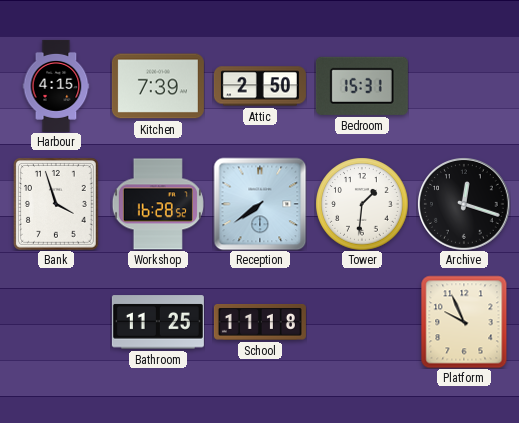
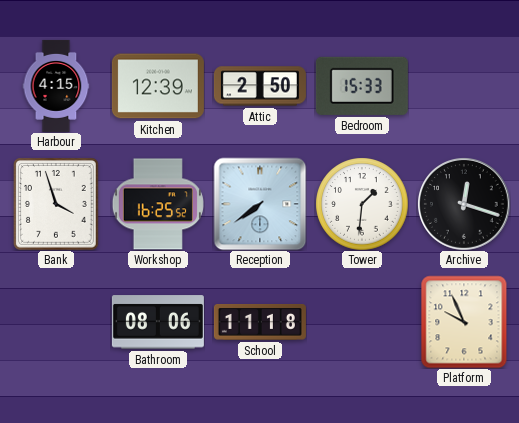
Kitchen: 7:39 -> 12:39
Bedroom: 15:31 -> 15:33
Workshop: 16:28 -> 16:25
Bathroom: 11:25 -> 08:06
